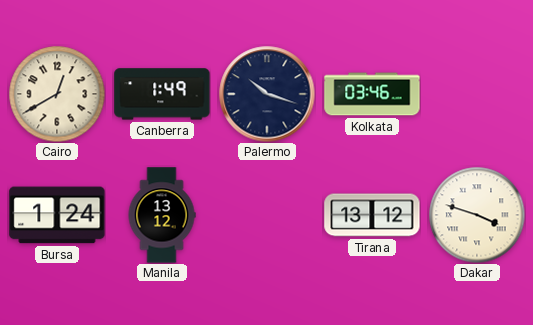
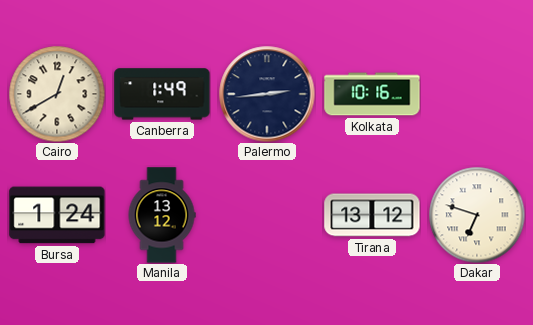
Palermo: 10:18 -> 2:44
Kolkata: 03:46 -> 10:16
Dakar: 3:48 -> 6:48
